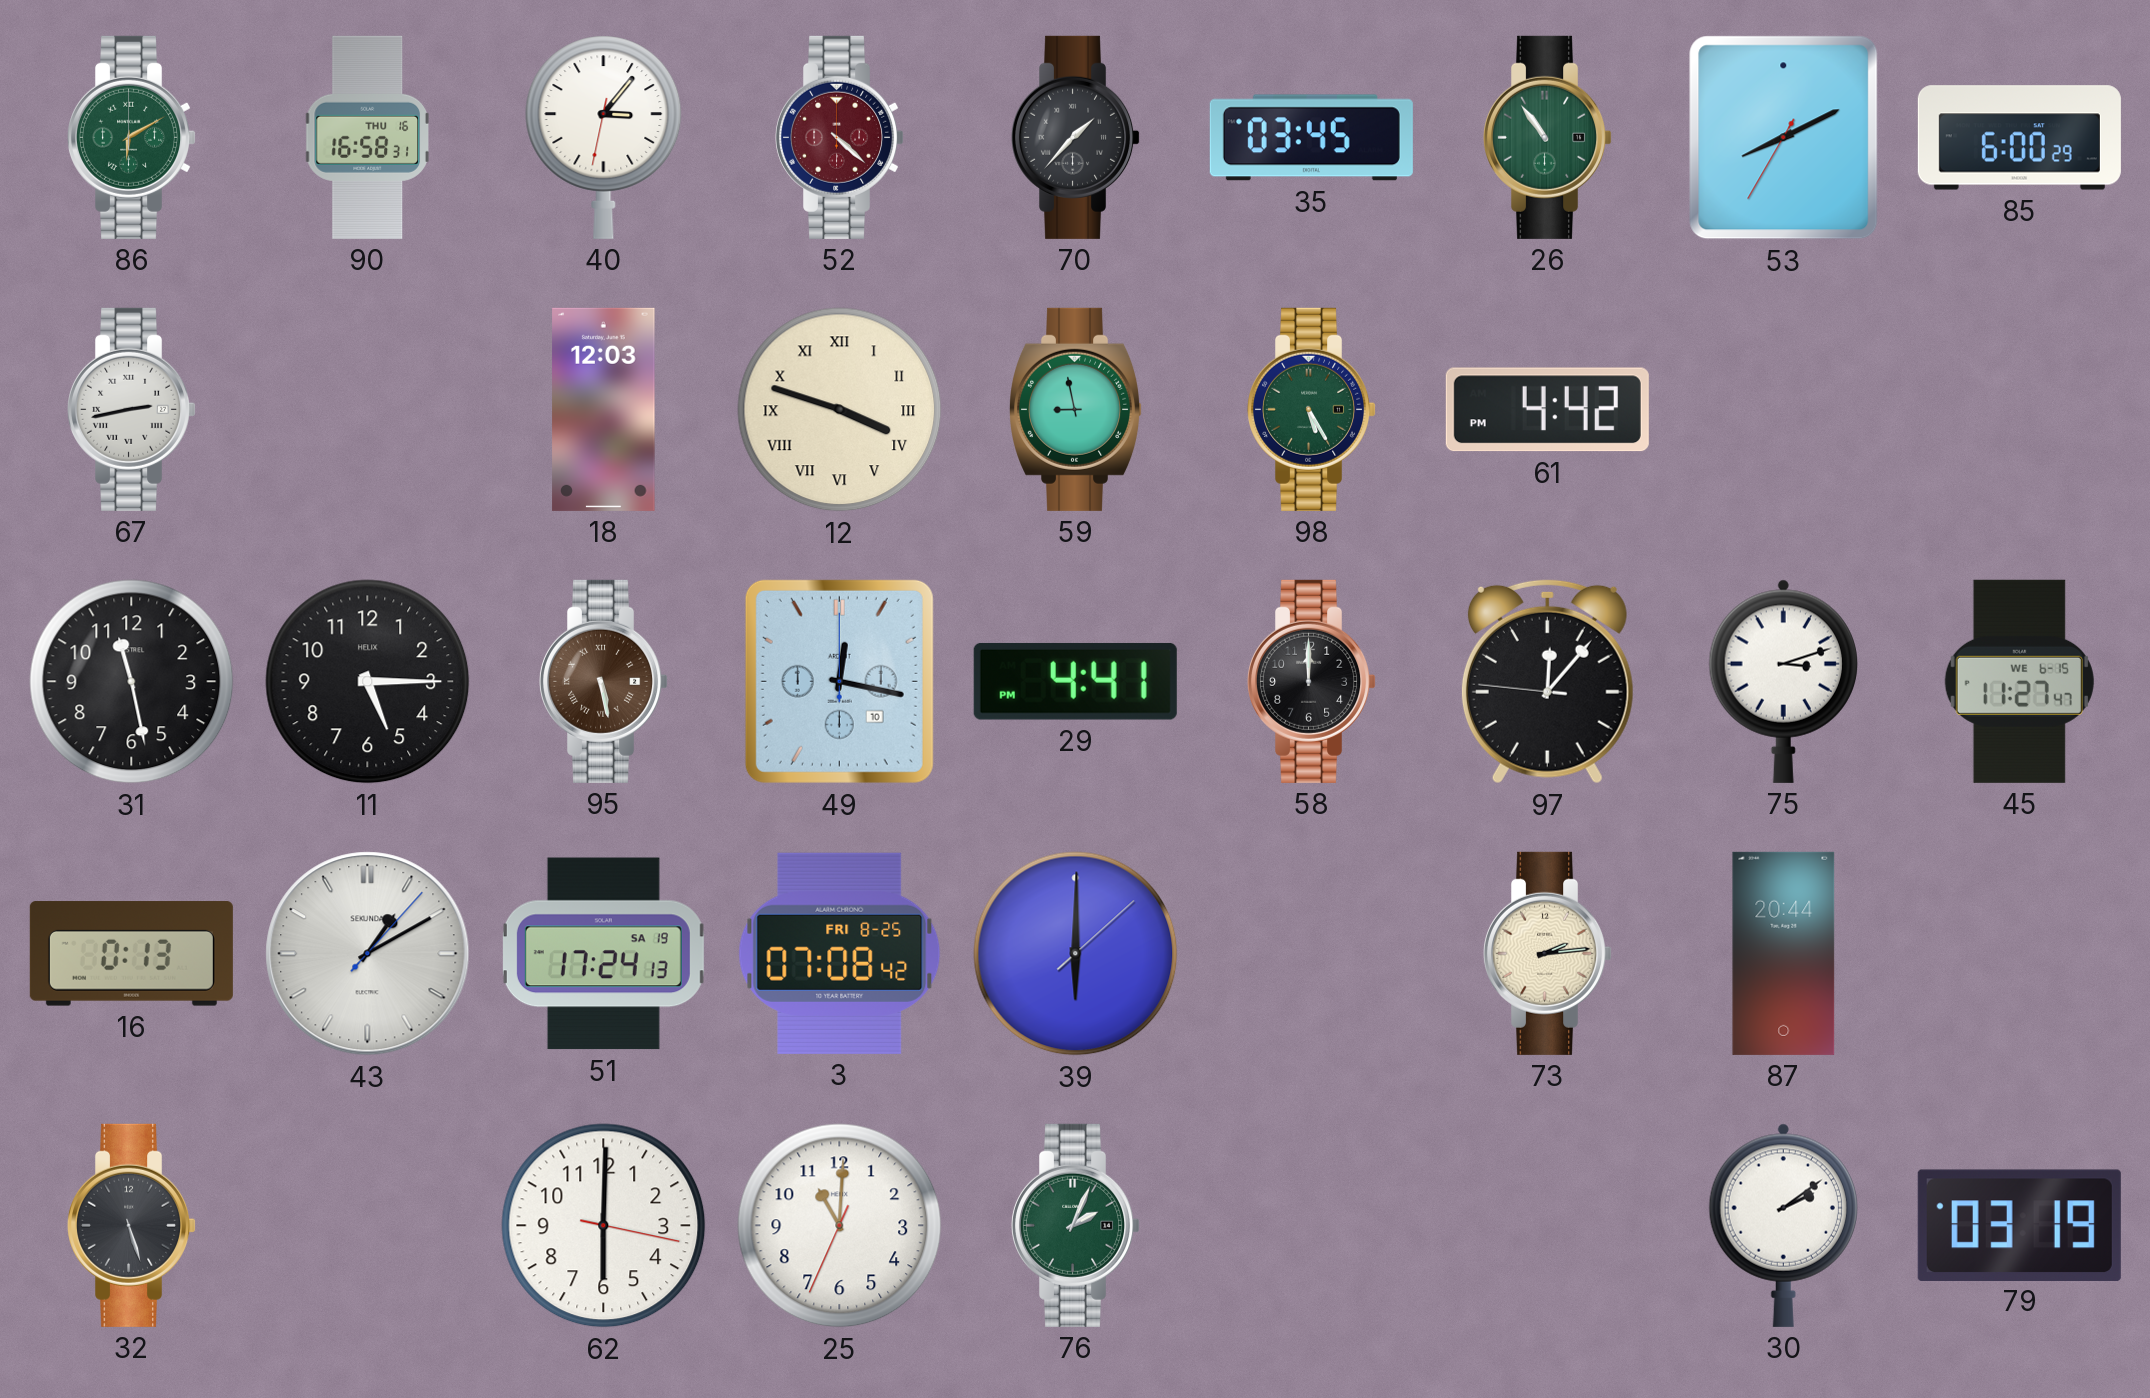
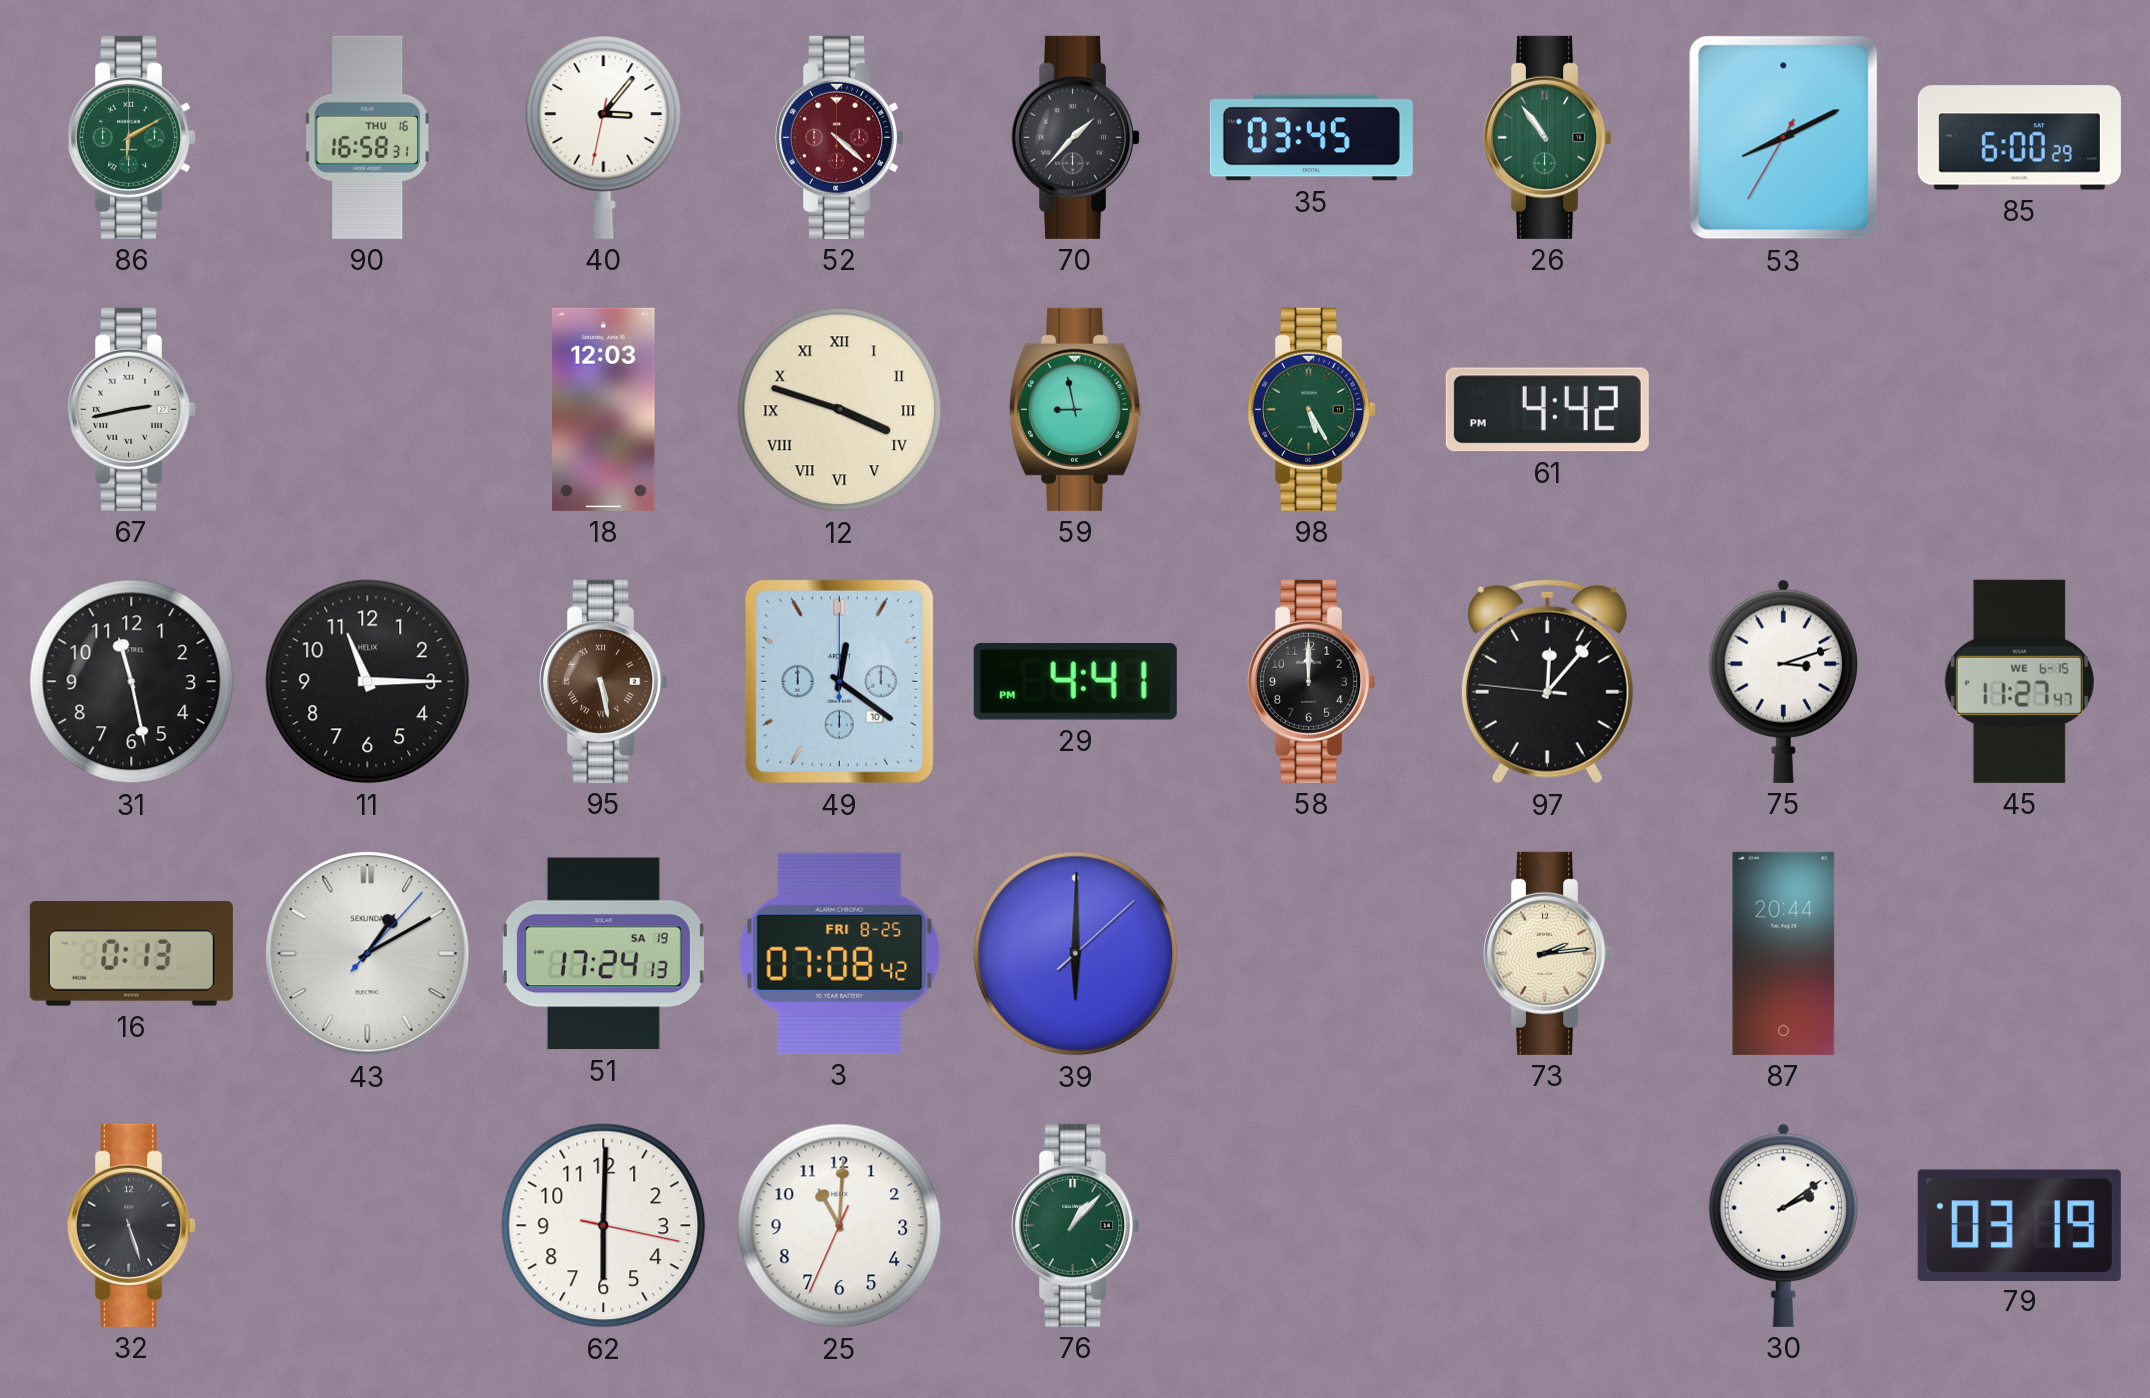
11: 5:15 -> 11:15
49: 12:17 -> 12:21
76: 2:04 -> 1:07
